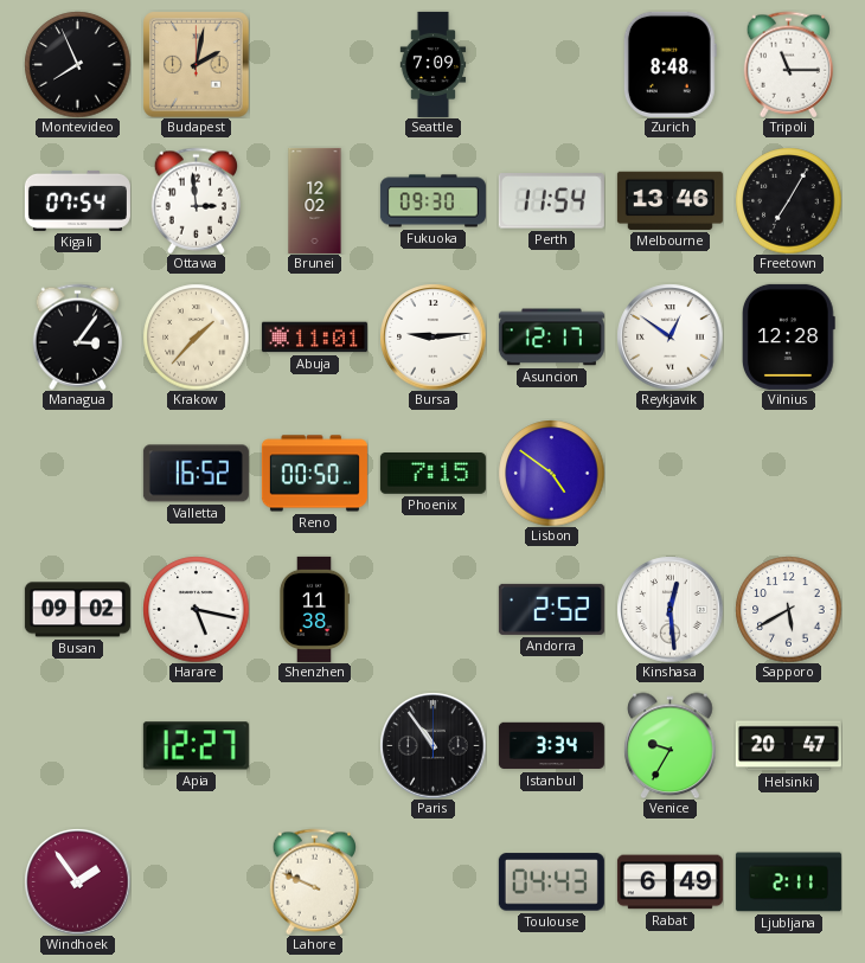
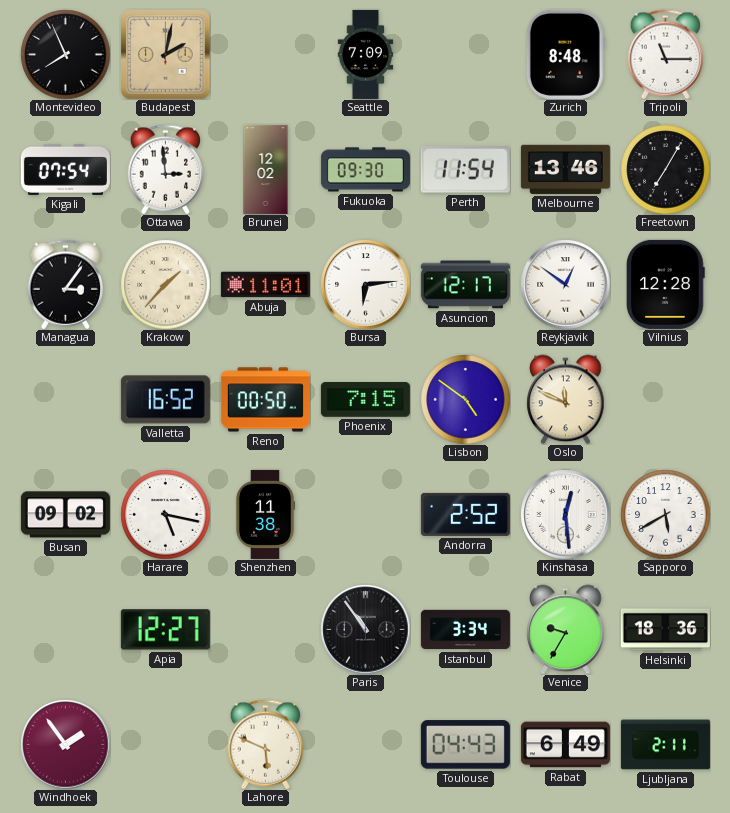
Bursa: 9:14 -> 6:14
Oslo: none -> 11:49
Helsinki: 20:47 -> 18:36
Lahore: 9:49 -> 5:49
